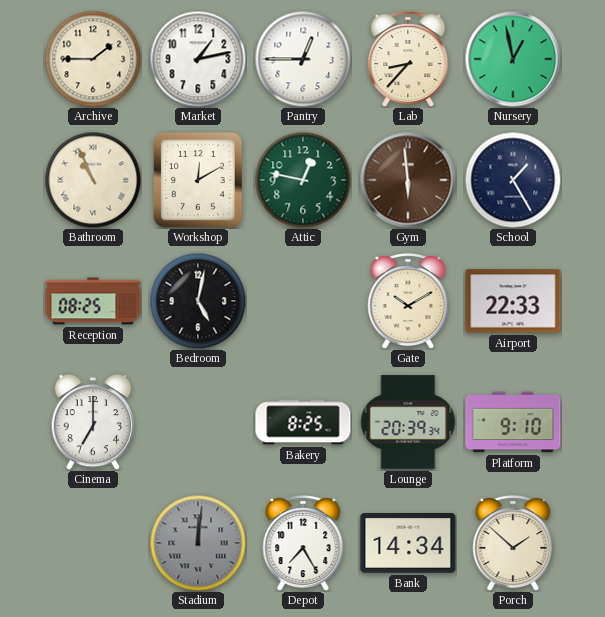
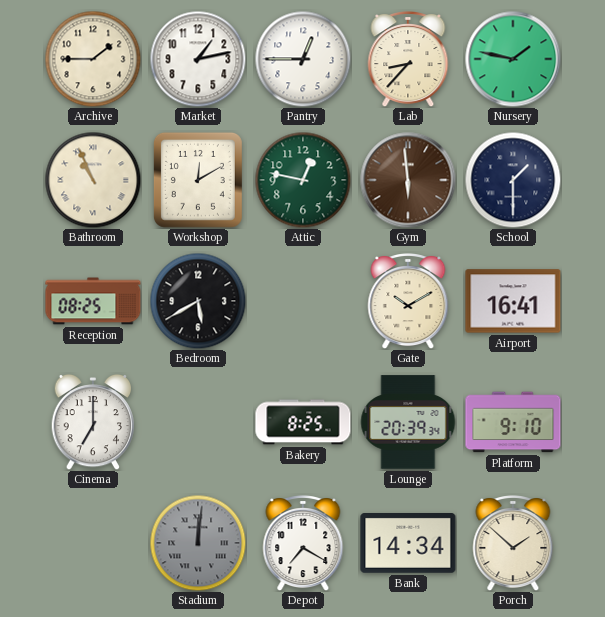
Nursery: 12:58 -> 1:47
School: 1:25 -> 1:30
Bedroom: 5:02 -> 5:40
Airport: 22:33 -> 16:41
Depot: 7:25 -> 7:20
